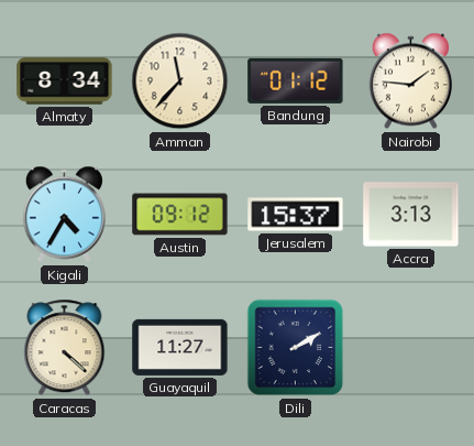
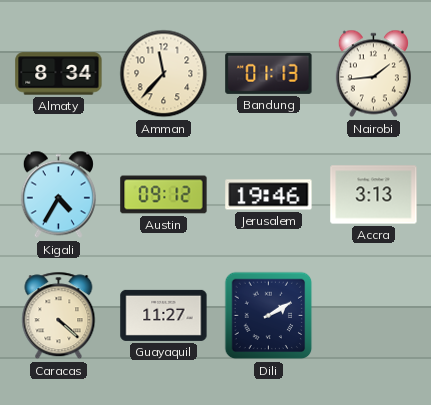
Bandung: 01:12 -> 01:13
Nairobi: 1:46 -> 1:44
Jerusalem: 15:37 -> 19:46
